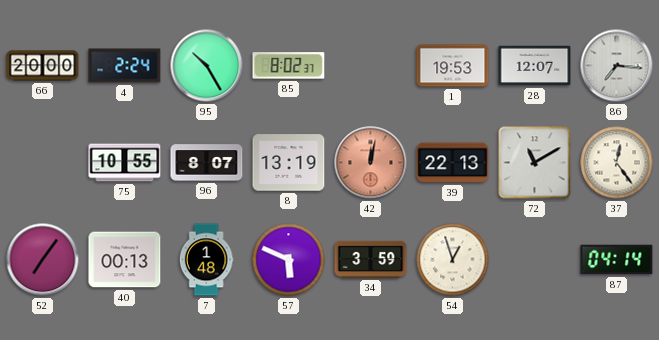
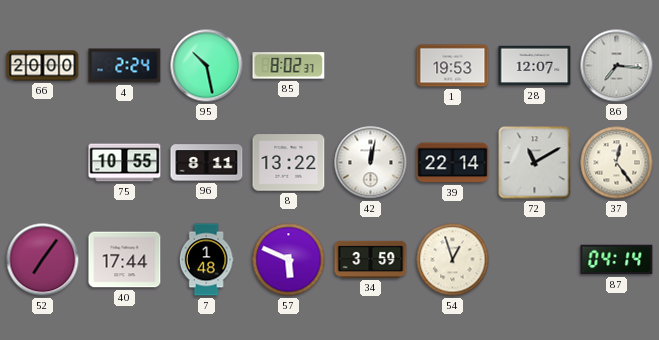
95: 10:25 -> 10:28
96: 8:07 -> 8:11
8: 13:19 -> 13:22
42 dial: salmon -> white
39: 22:13 -> 22:14
40: 00:13 -> 17:44
